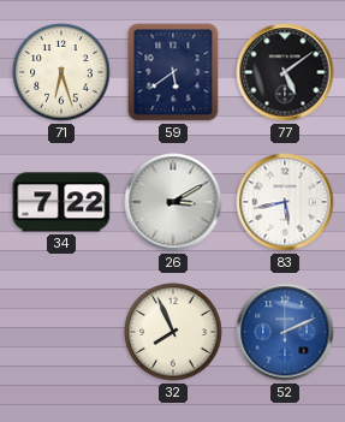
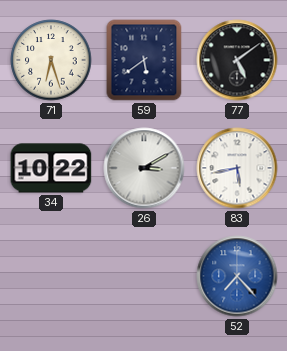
34: 7:22 -> 10:22
32: 7:56 -> none
52: 2:11 -> 7:23
